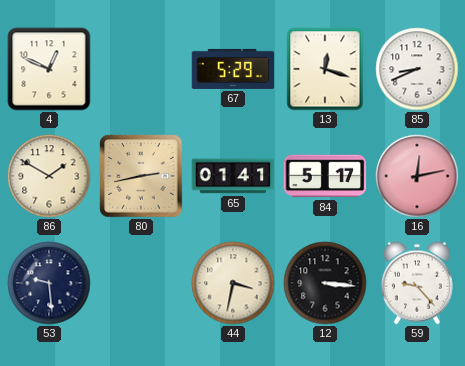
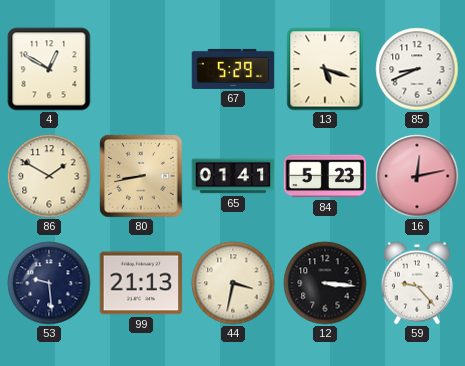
4: 12:49 -> 12:50
13: 12:18 -> 5:18
80: 2:43 -> 8:43
84: 5:17 -> 5:23
99: none -> 21:13
